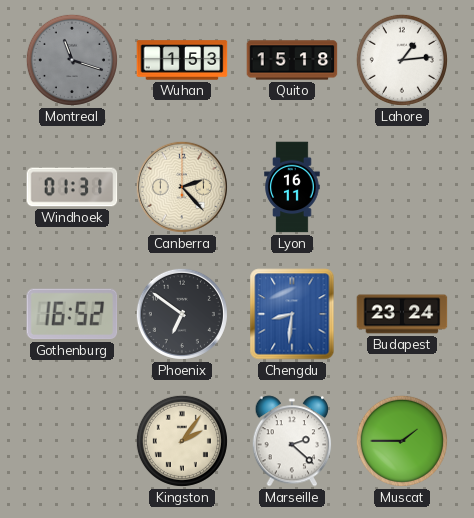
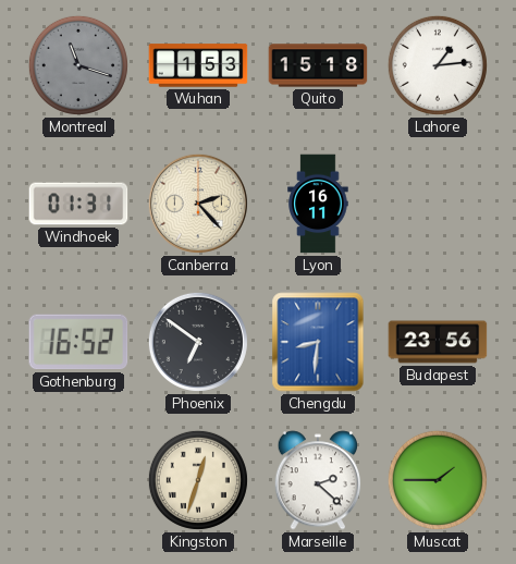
Budapest: 23:24 -> 23:56
Kingston: 2:06 -> 12:33
